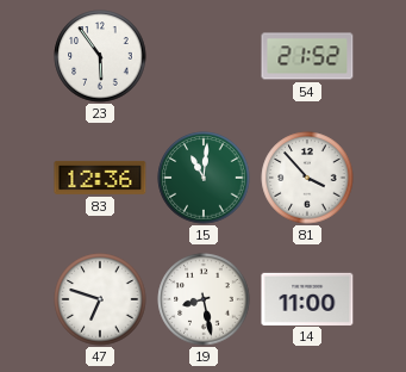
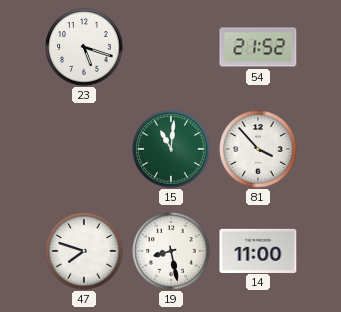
23: 5:54 -> 5:18
83: 12:36 -> none
47: 6:48 -> 7:48
